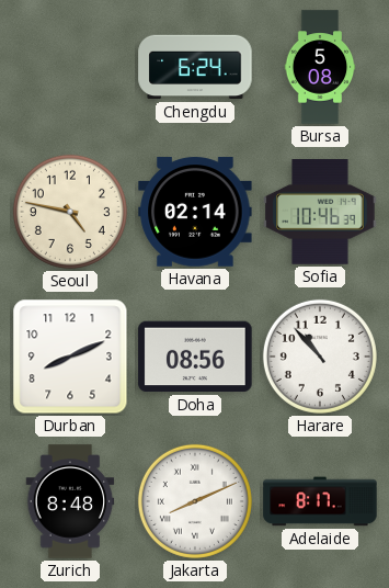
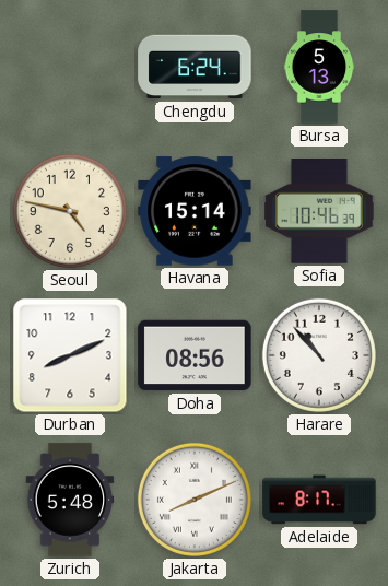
Bursa: 5:08 -> 5:13
Havana: 02:14 -> 15:14
Zurich: 8:48 -> 5:48
